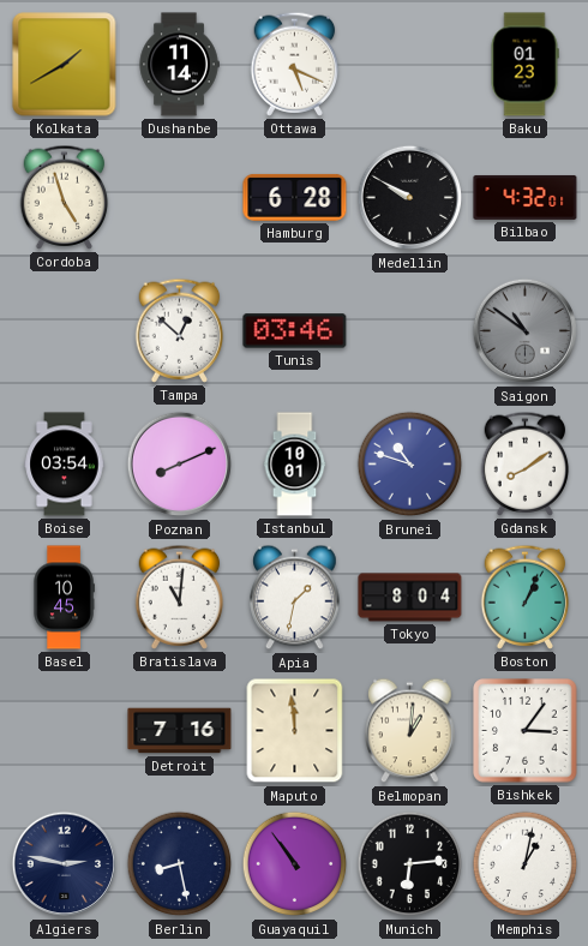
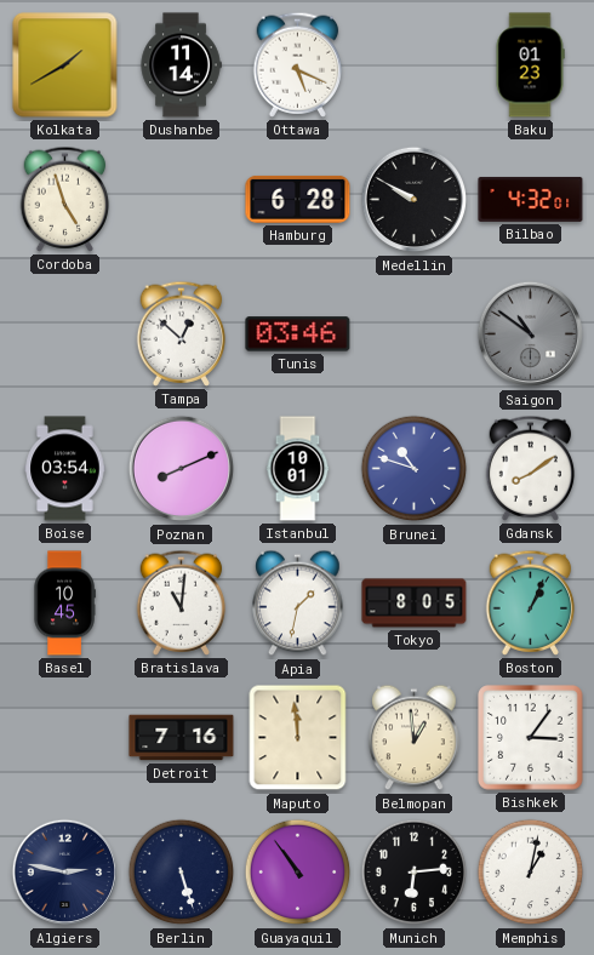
Tokyo: 8:04 -> 8:05
Belmopan: 1:01 -> 12:59
Berlin: 8:28 -> 5:27
